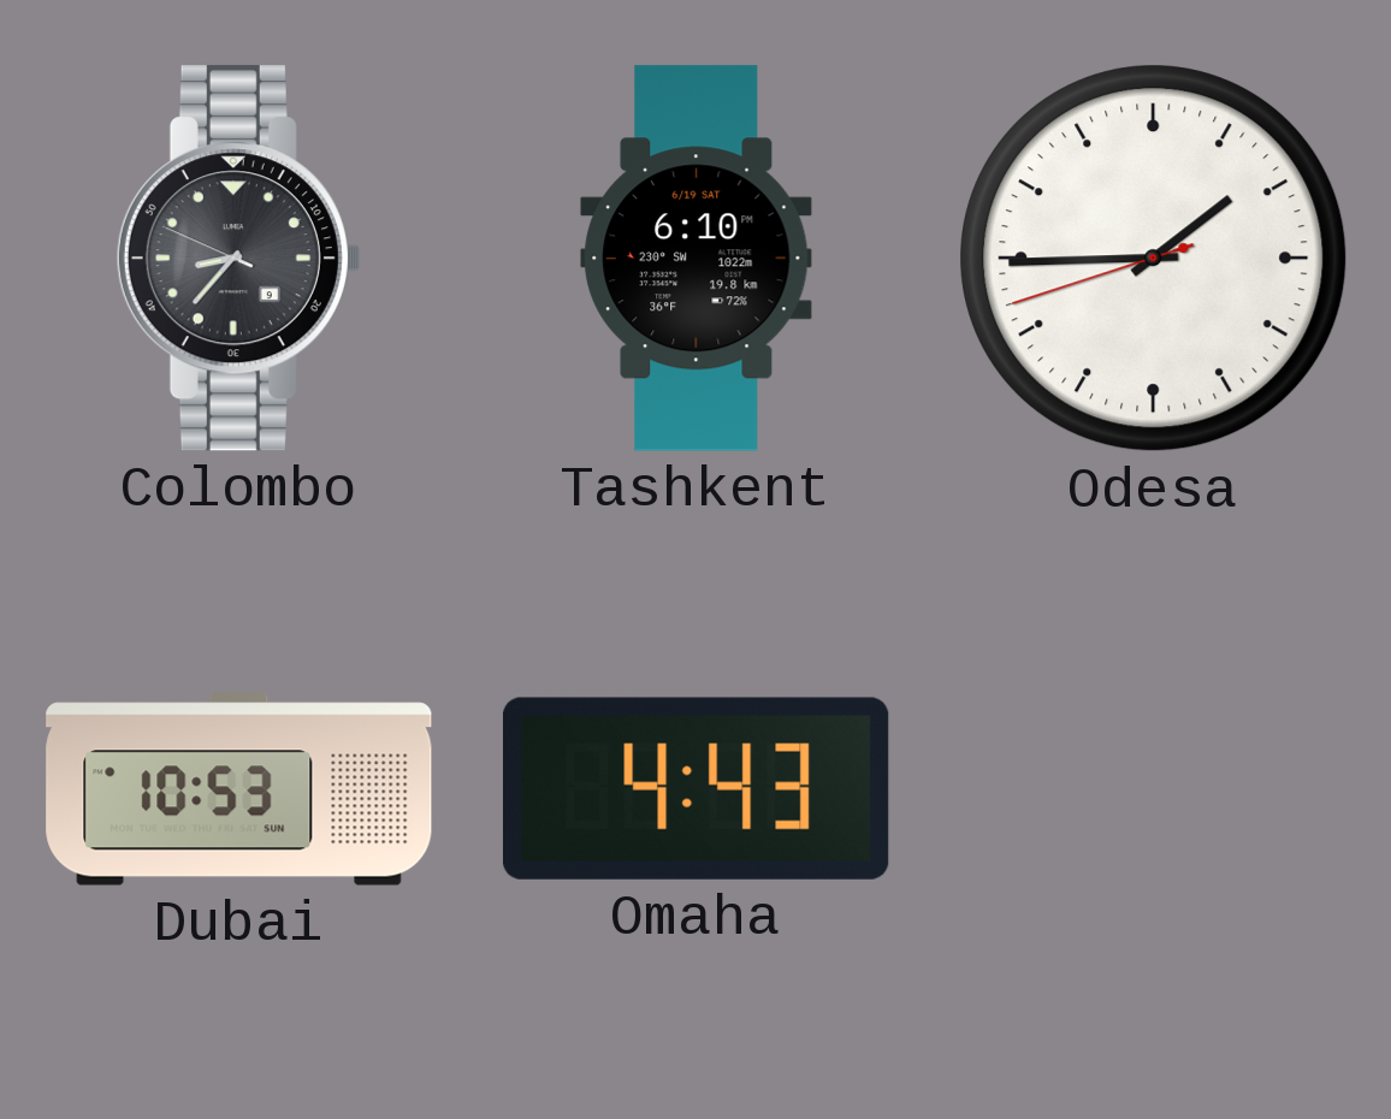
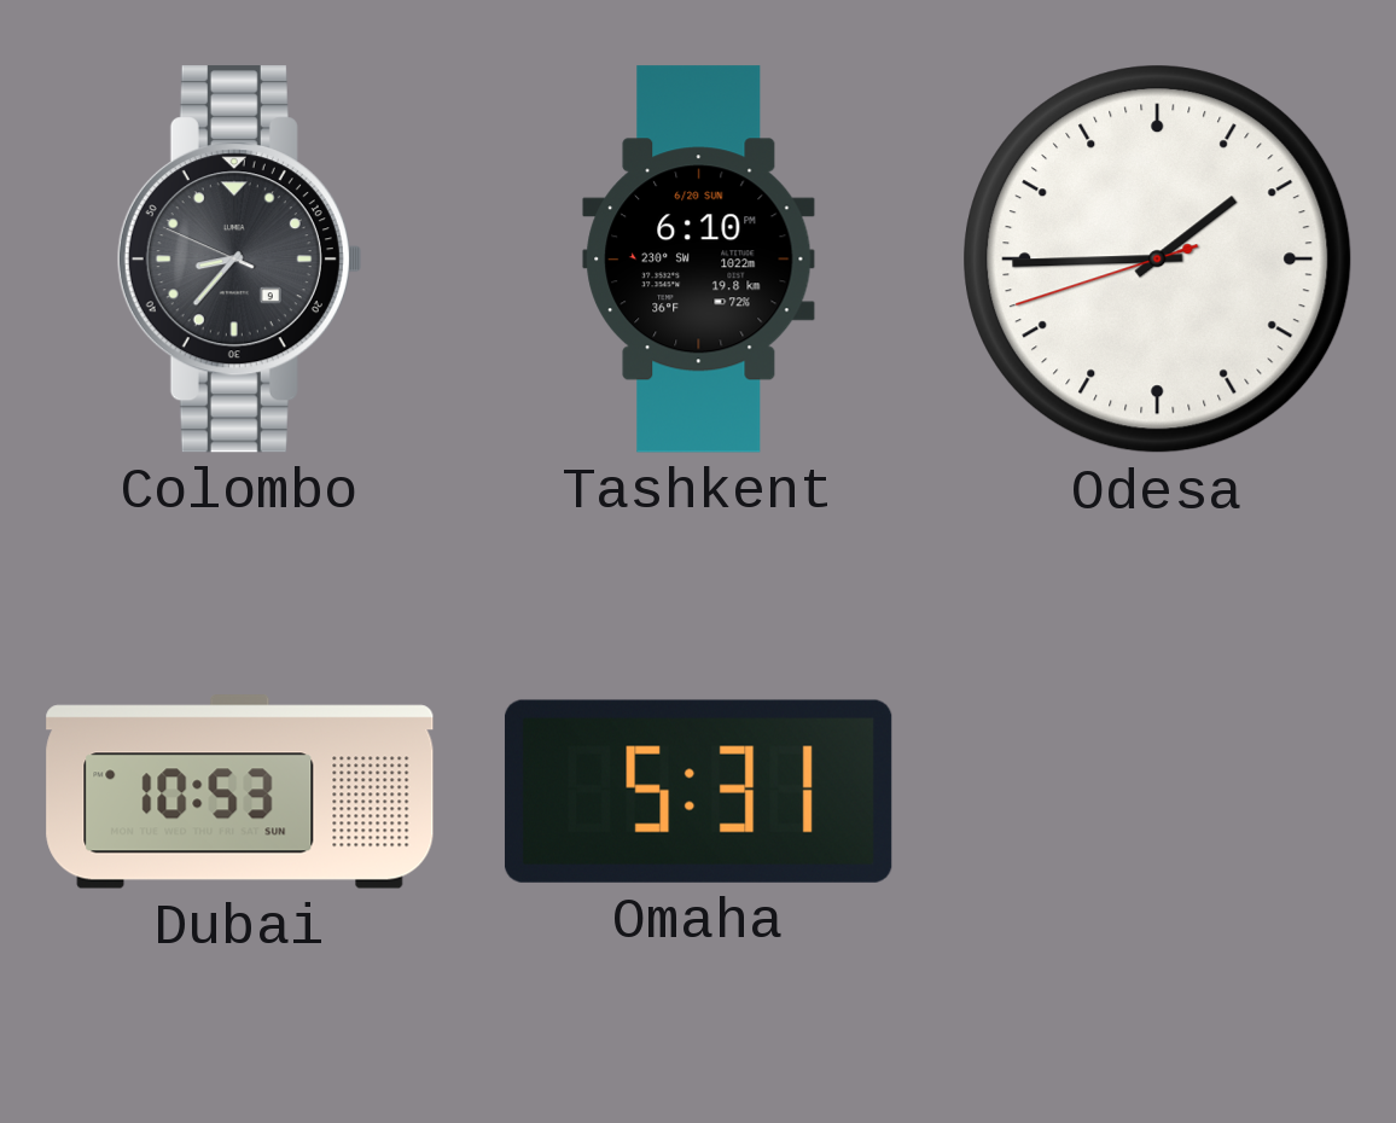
Tashkent date: 6/19 SAT -> 6/20 SUN
Omaha: 4:43 -> 5:31
